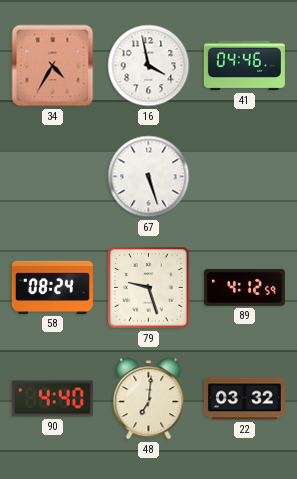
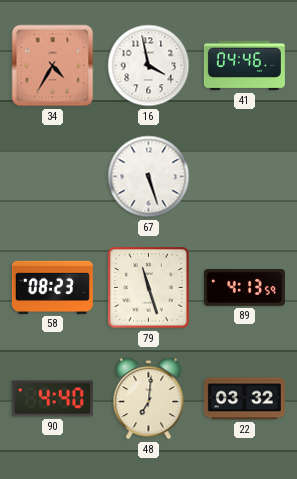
58: 08:24 -> 08:23
79: 9:27 -> 11:27
89: 4:12 -> 4:13
